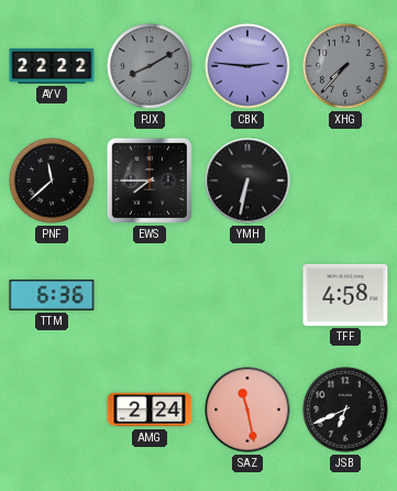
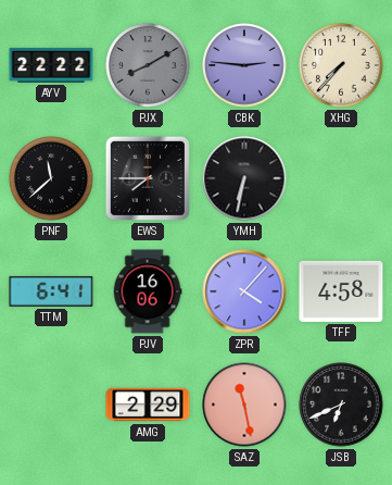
XHG dial: grey -> cream
TTM: 6:36 -> 6:41
PJV: none -> 16:06
ZPR: none -> 4:07
AMG: 2:24 -> 2:29
